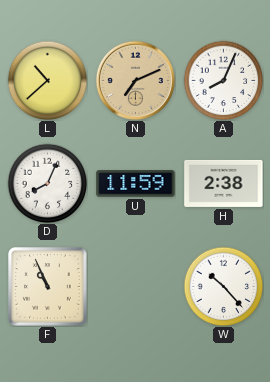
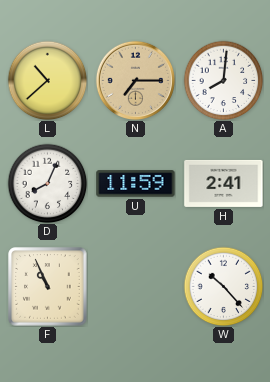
N: 7:11 -> 7:15
A: 8:04 -> 8:01
H: 2:38 -> 2:41
